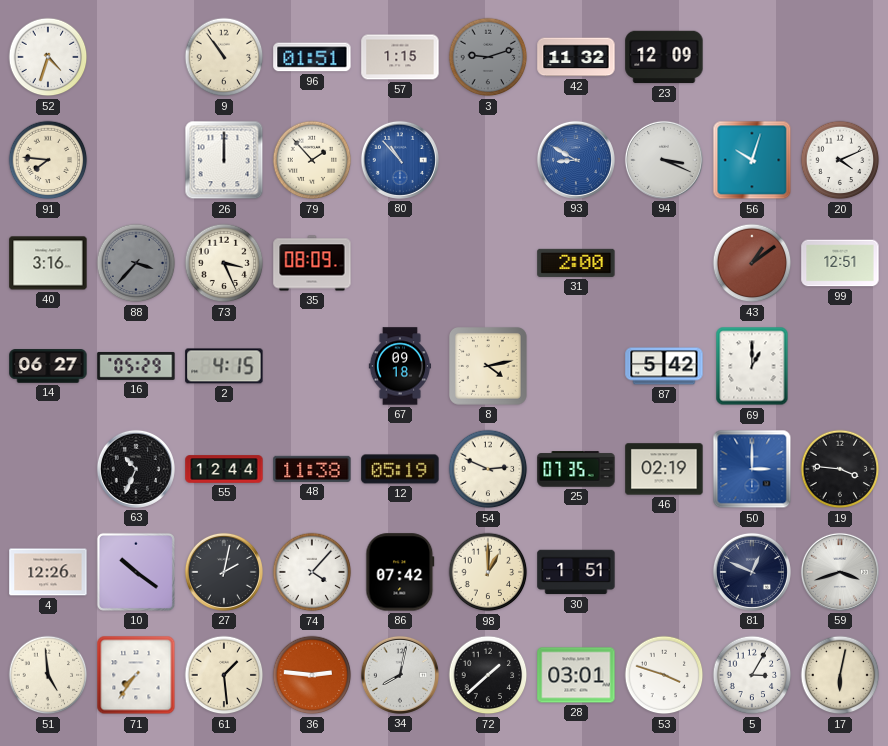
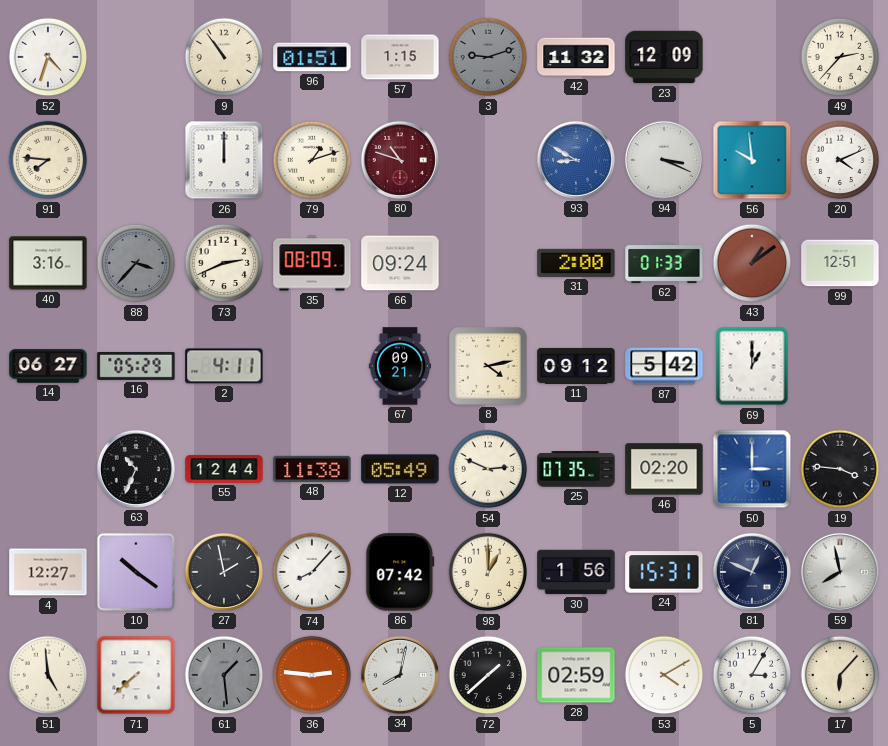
49: none -> 2:37
79: 1:53 -> 1:12
80: 10:53 -> 10:48
80 dial: blue -> burgundy
56: 10:03 -> 9:59
73: 3:26 -> 2:41
66: none -> 09:24
62: none -> 01:33
2: 4:15 -> 4:11
67: 09:18 -> 09:21
11: none -> 09:12
12: 05:19 -> 05:49
46: 02:19 -> 02:20
4: 12:26 -> 12:27
27: 2:02 -> 1:58
74: 4:07 -> 8:07
30: 1:51 -> 1:56
24: none -> 15:31
59: 3:42 -> 7:58
71: 7:36 -> 7:38
61 dial: cream -> grey
28: 03:01 -> 02:59
53: 3:48 -> 4:10
17: 6:02 -> 6:07
